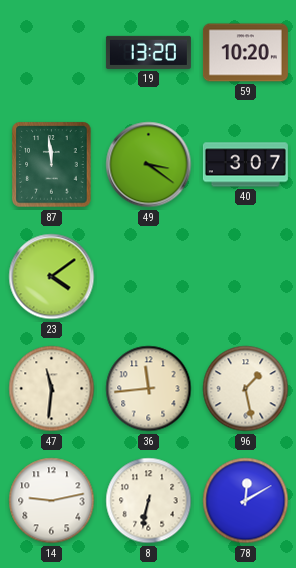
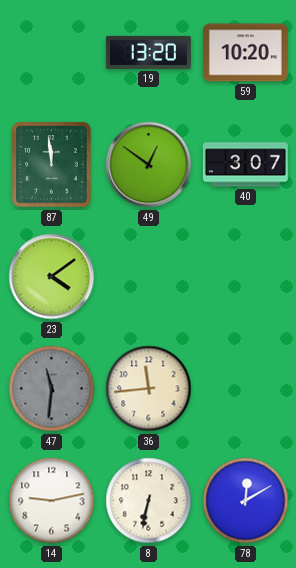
49: 3:21 -> 12:51
47 dial: cream -> grey
96: 1:28 -> none
